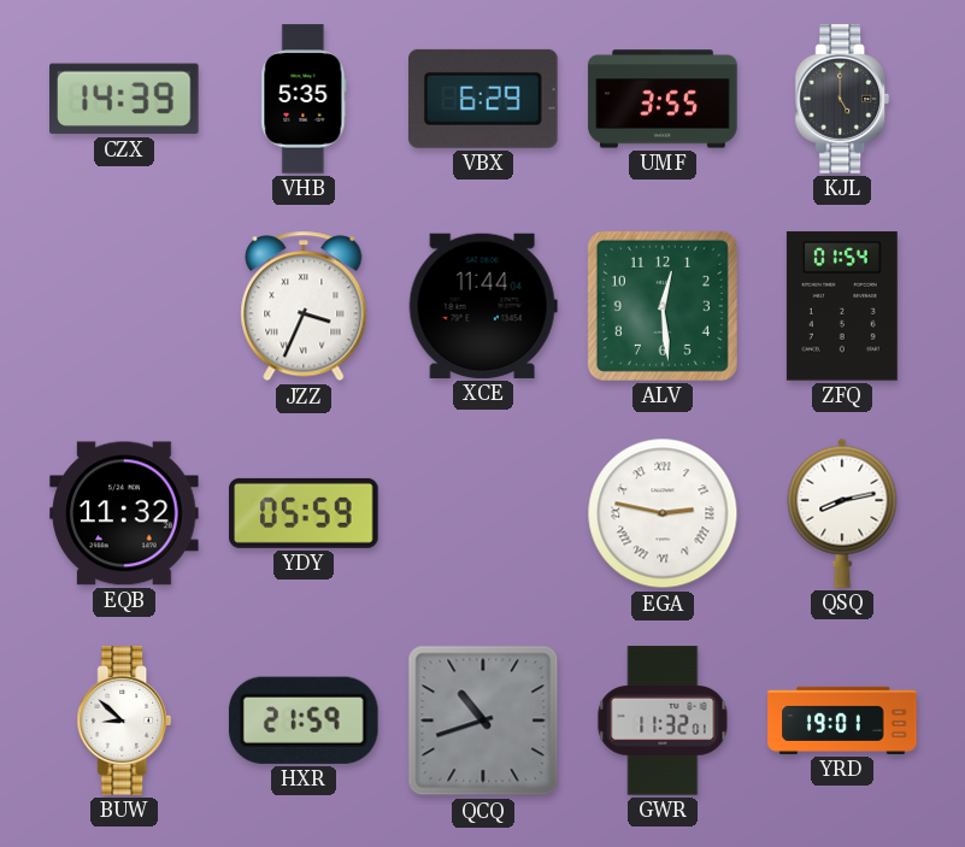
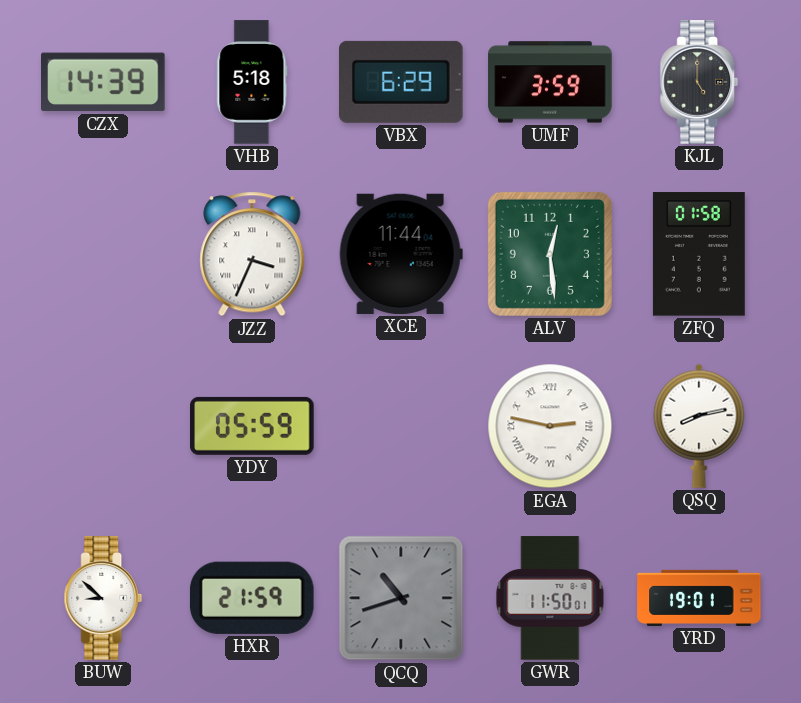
VHB: 5:35 -> 5:18
UMF: 3:55 -> 3:59
ZFQ: 01:54 -> 01:58
EQB: 11:32 -> none
GWR: 11:32 -> 11:50
